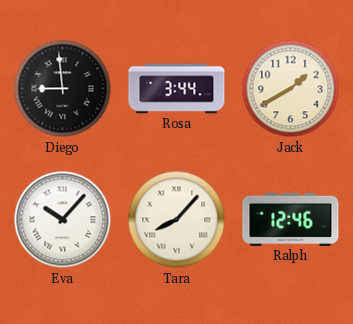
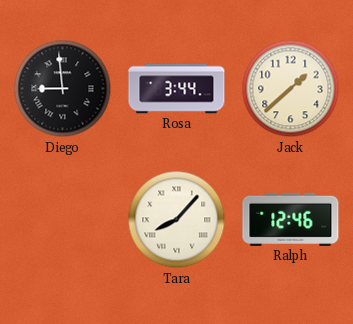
Jack: 1:40 -> 1:38
Eva: 10:07 -> none
